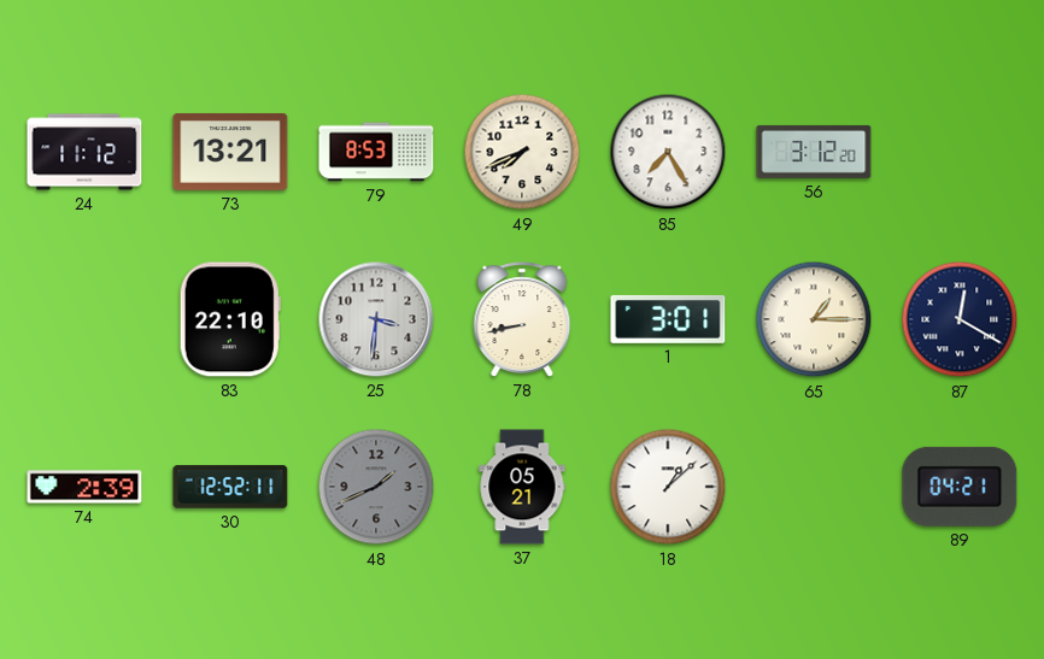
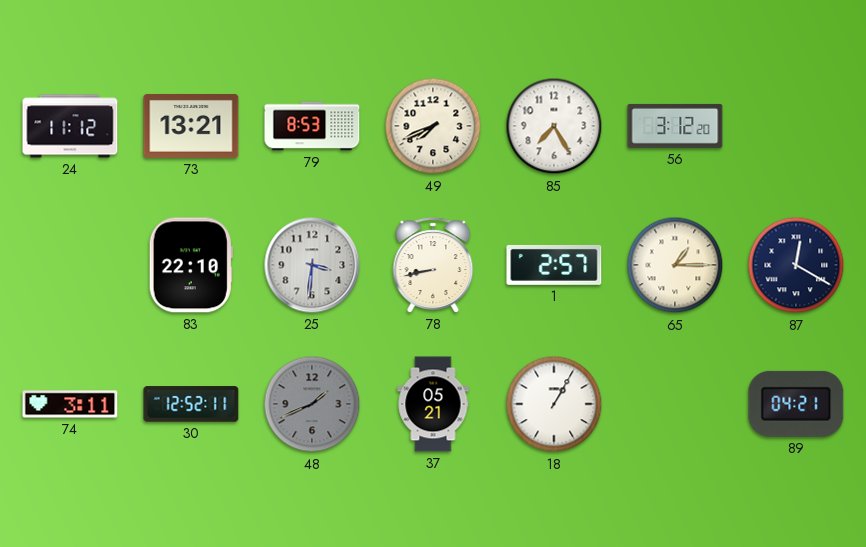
1: 3:01 -> 2:57
74: 2:39 -> 3:11
18: 1:08 -> 1:05
